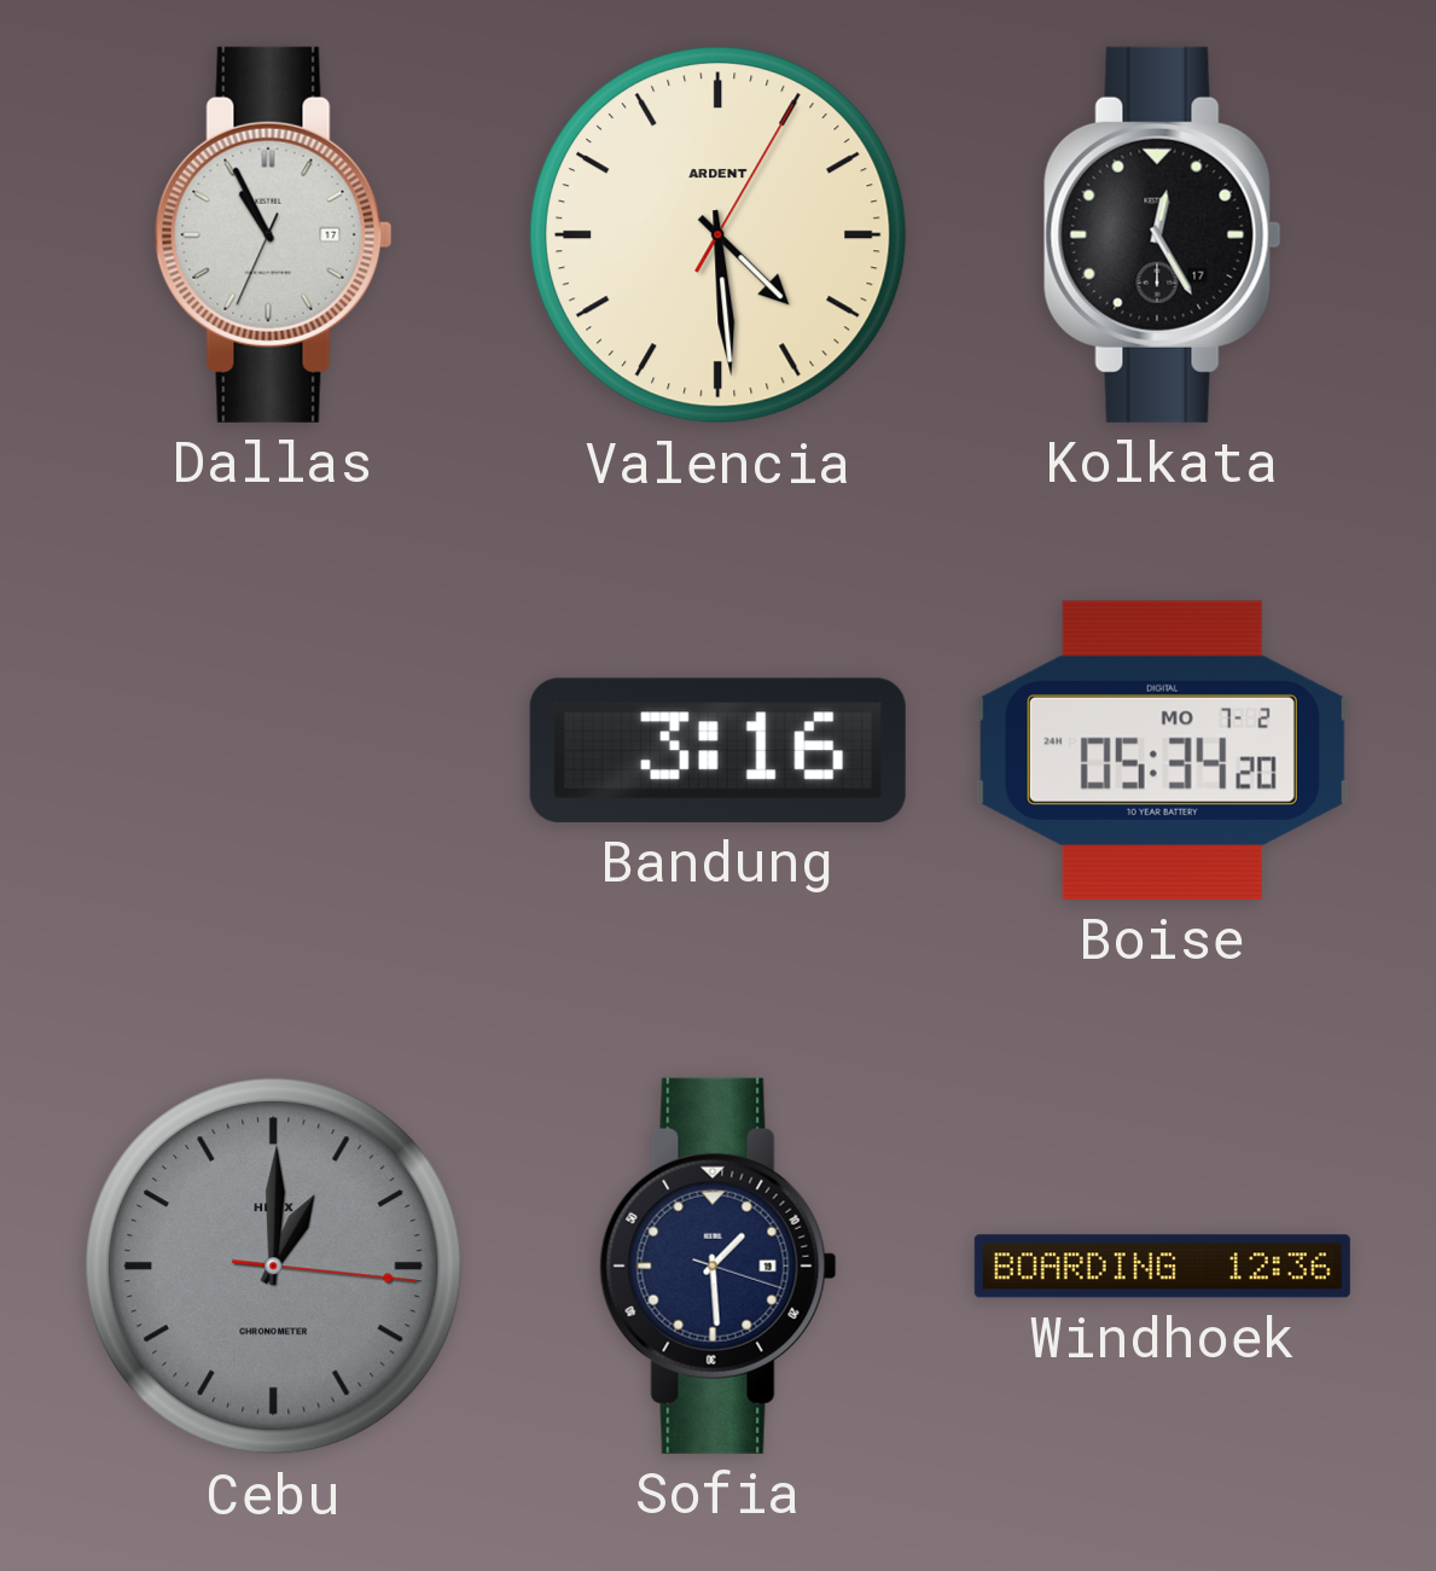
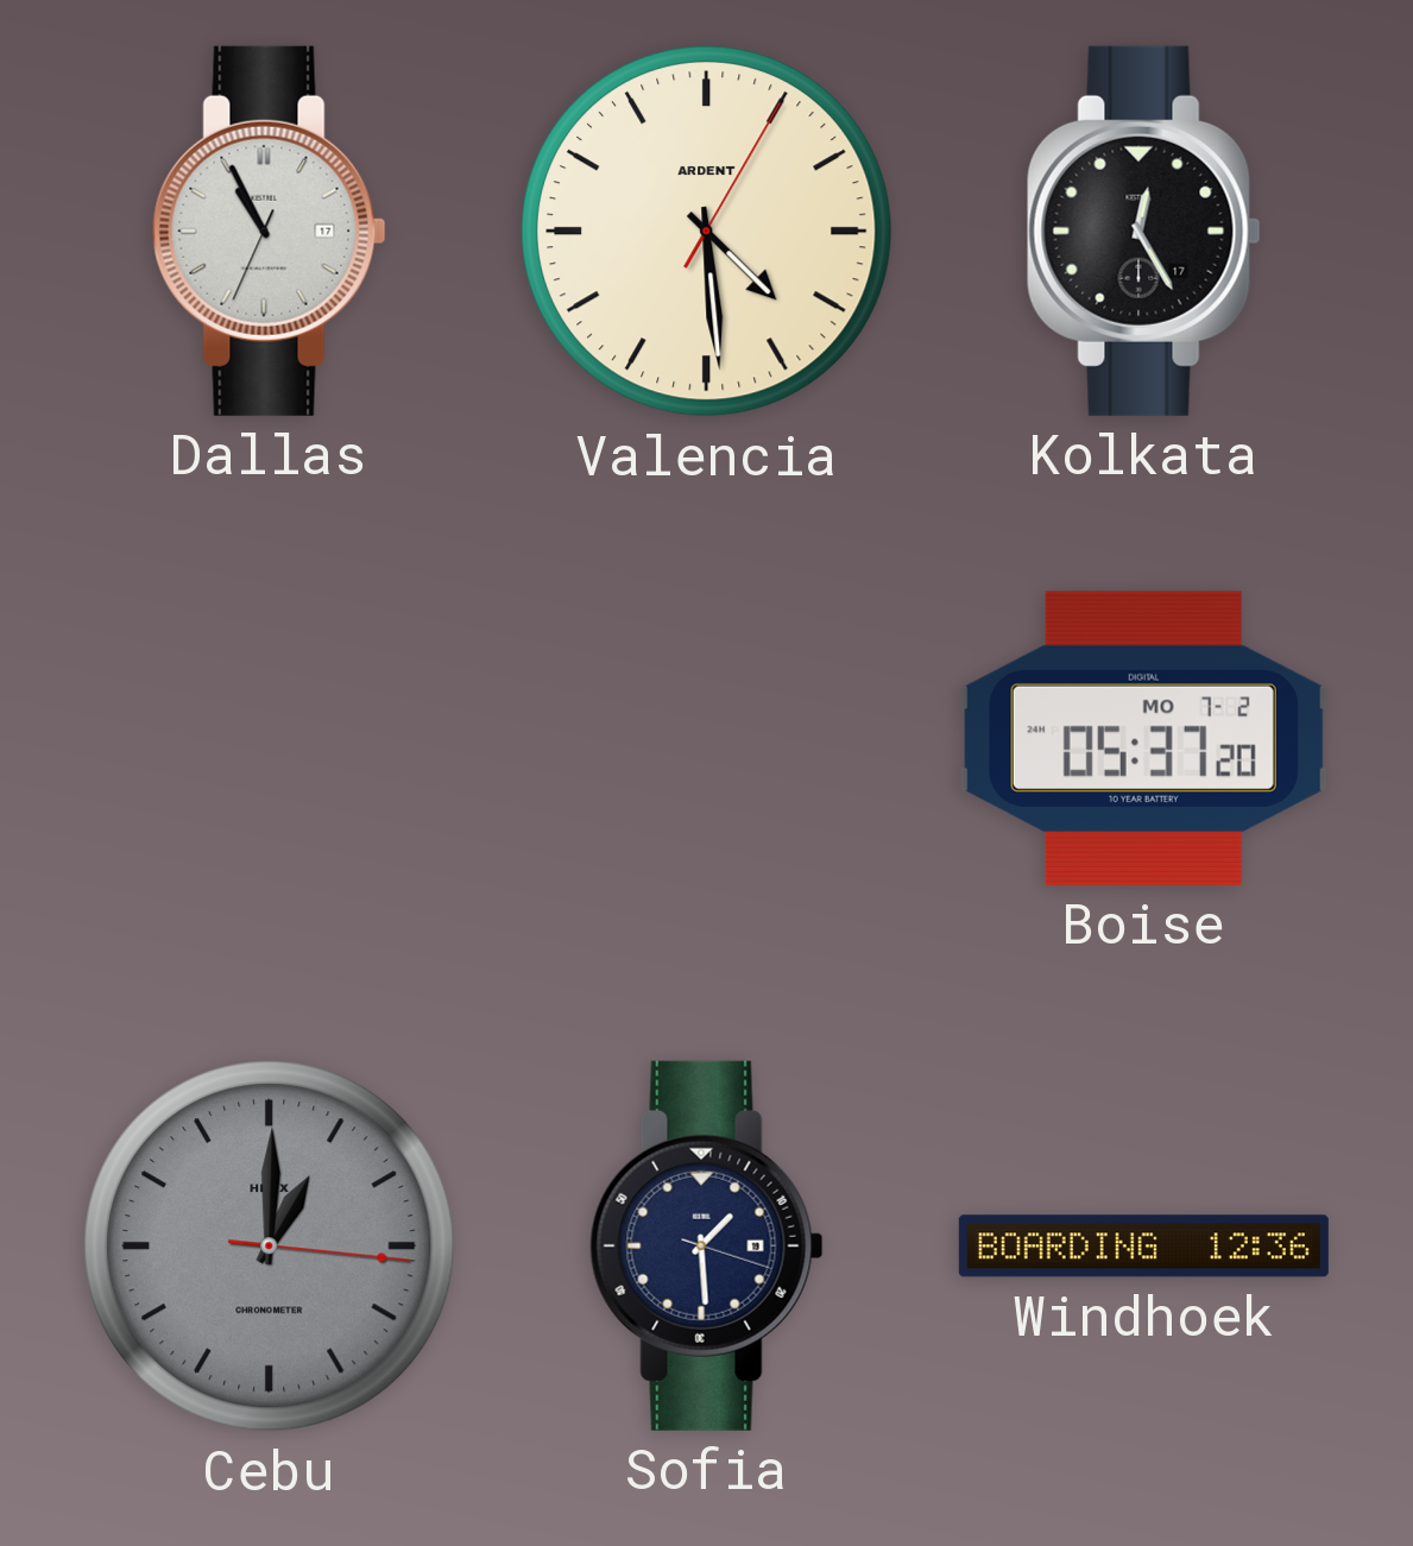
Bandung: 3:16 -> none
Boise: 05:34 -> 05:37
